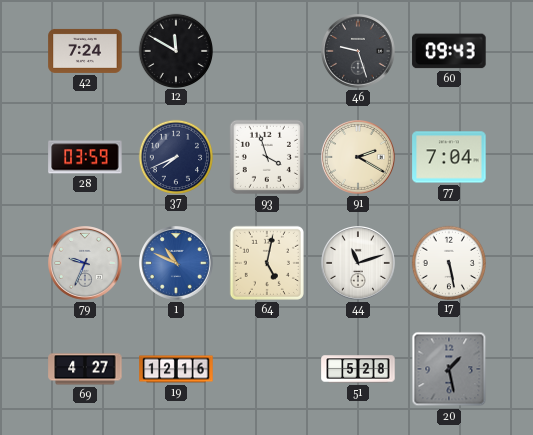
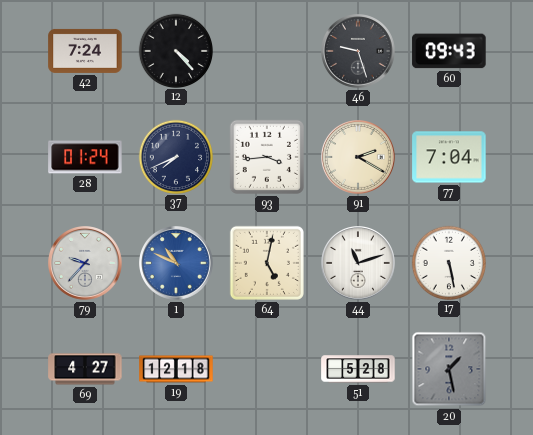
12: 11:50 -> 4:23
28: 03:59 -> 01:24
93: 3:57 -> 3:44
79: 9:34 -> 9:37
19: 12:16 -> 12:18
